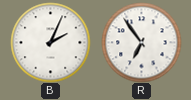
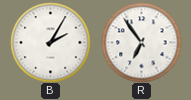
B: 2:04 -> 2:05
